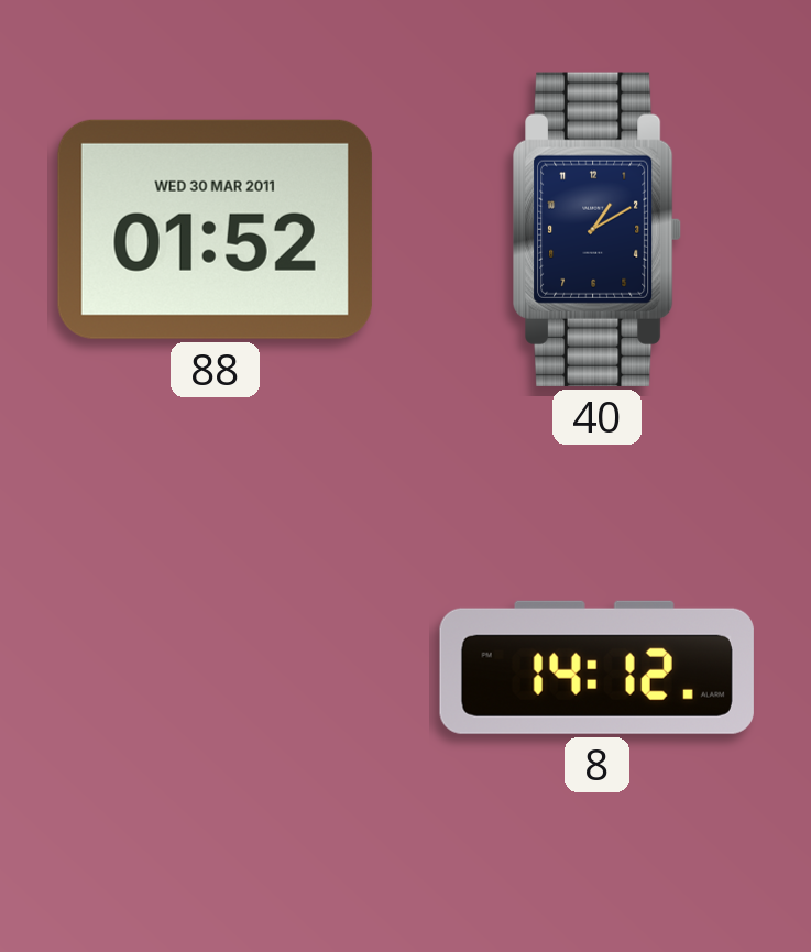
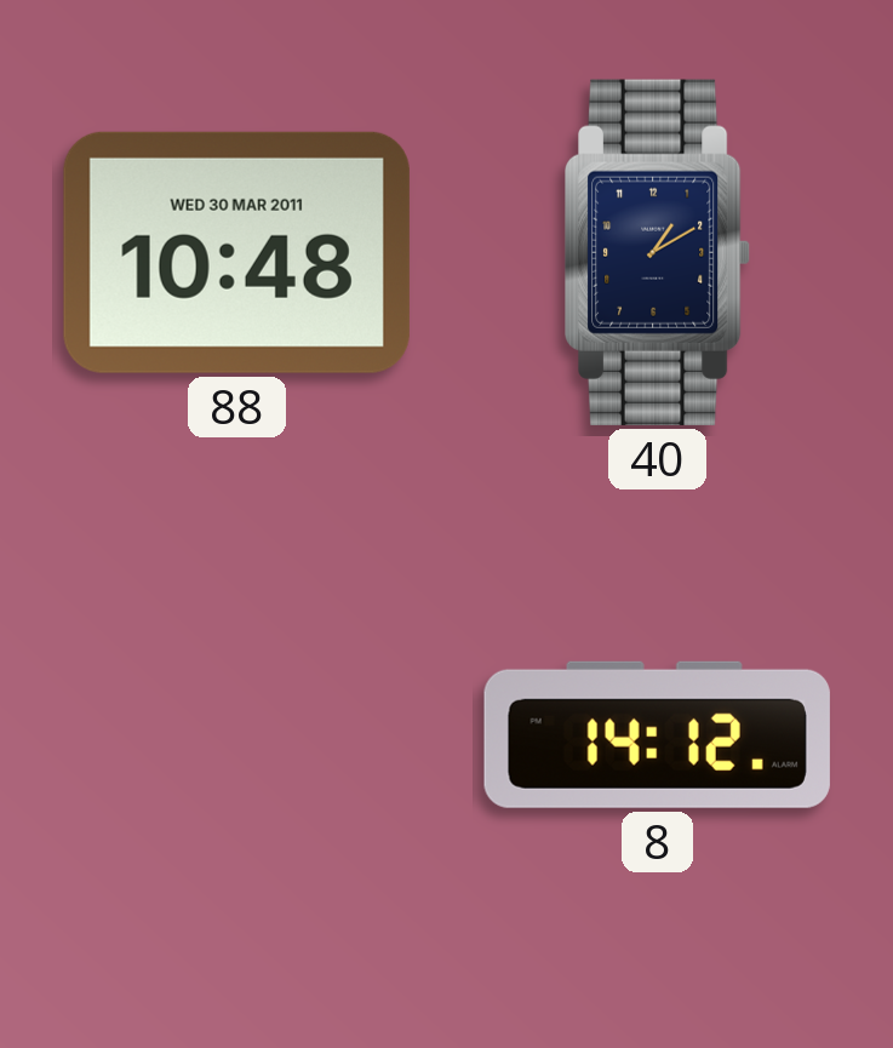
88: 01:52 -> 10:48
